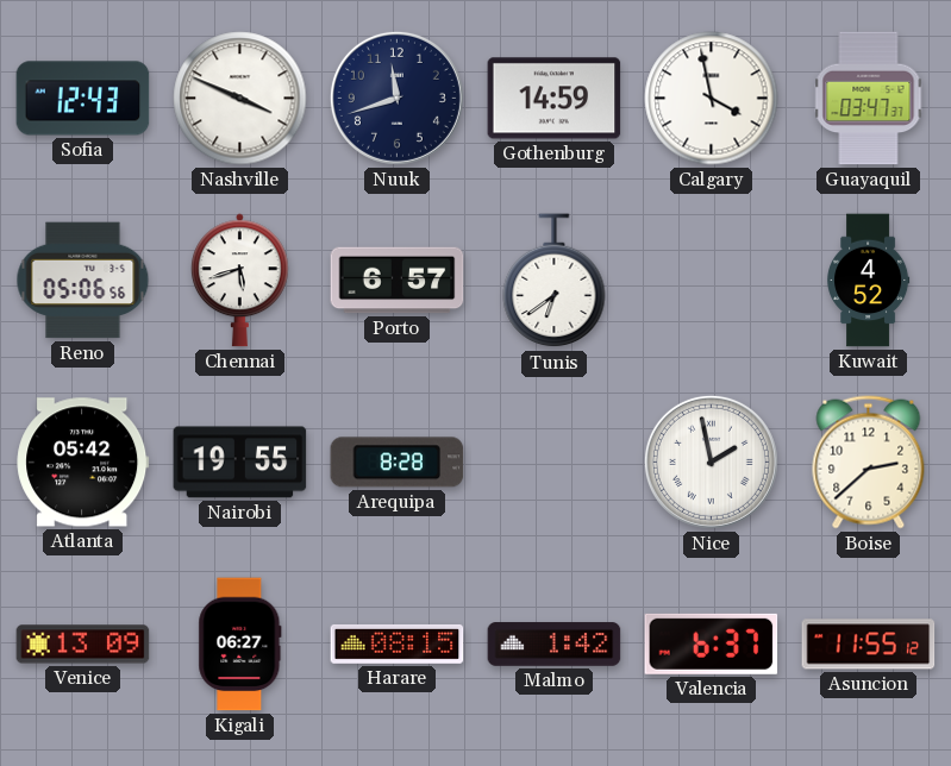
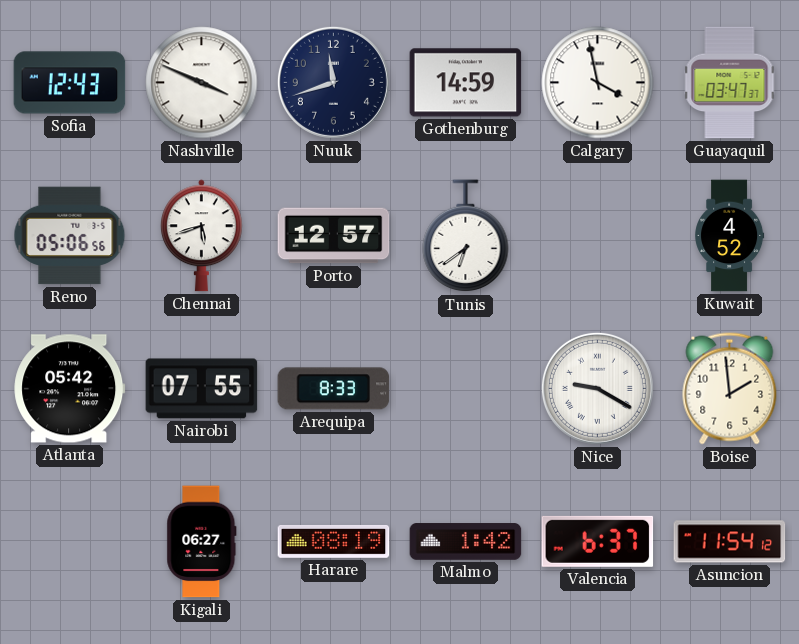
Porto: 6:57 -> 12:57
Nairobi: 19:55 -> 07:55
Arequipa: 8:28 -> 8:33
Nice: 1:58 -> 9:20
Boise: 2:38 -> 1:59
Venice: 13:09 -> none
Harare: 08:15 -> 08:19
Asuncion: 11:55 -> 11:54
